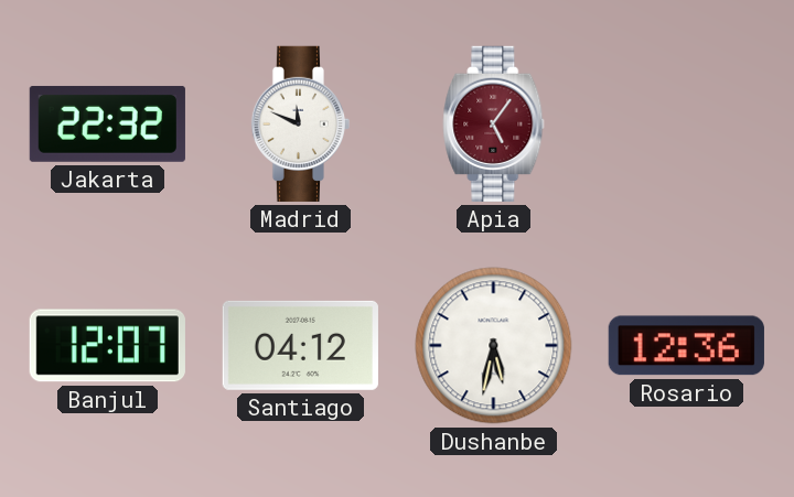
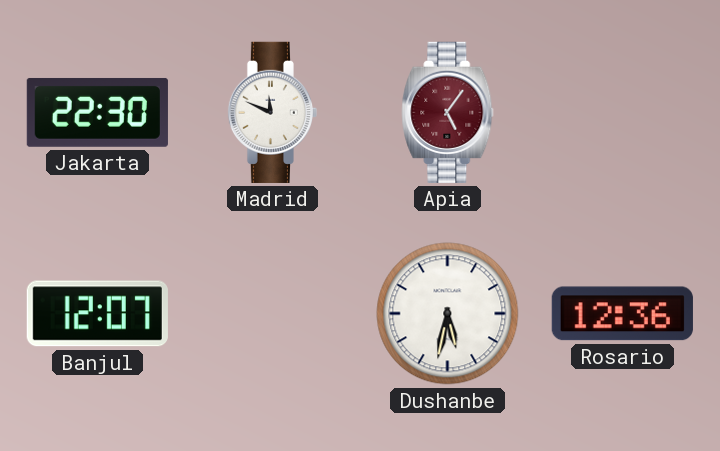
Jakarta: 22:32 -> 22:30
Santiago: 04:12 -> none
